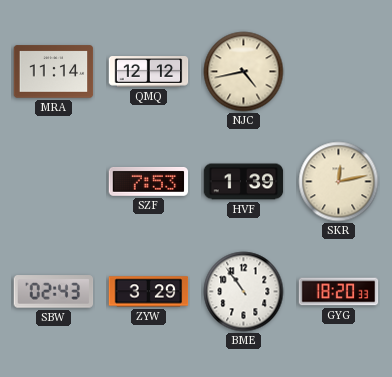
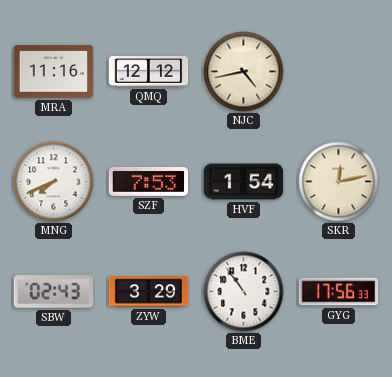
MRA: 11:14 -> 11:16
MNG: none -> 7:41
HVF: 1:39 -> 1:54
GYG: 18:20 -> 17:56
